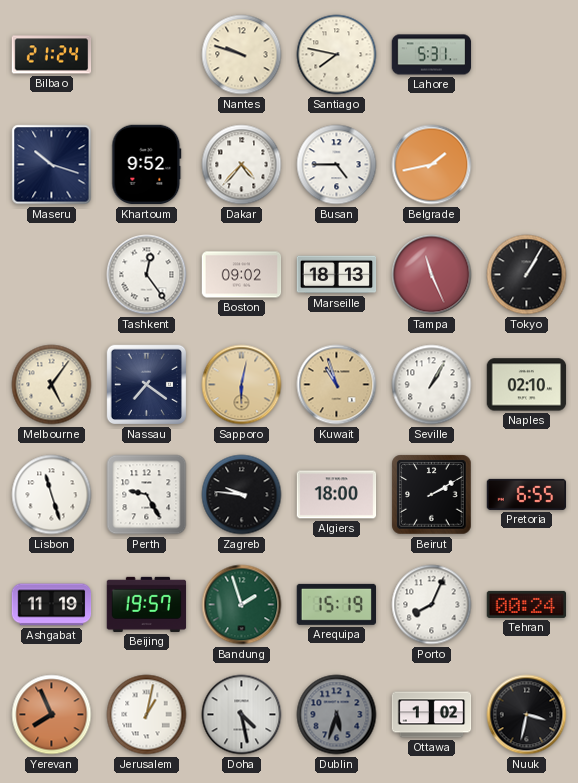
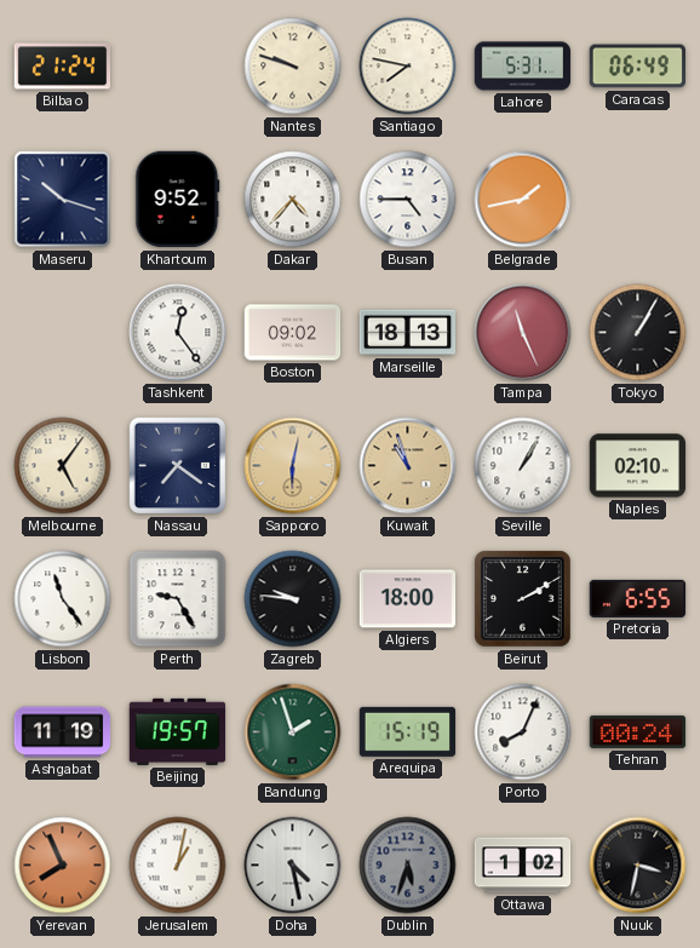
Caracas: none -> 06:49
Lisbon: 11:27 -> 11:24
